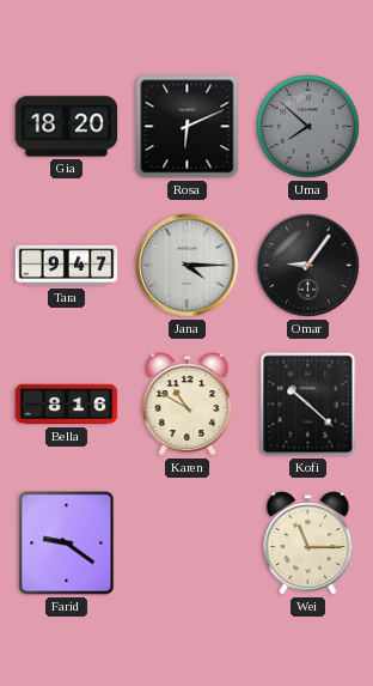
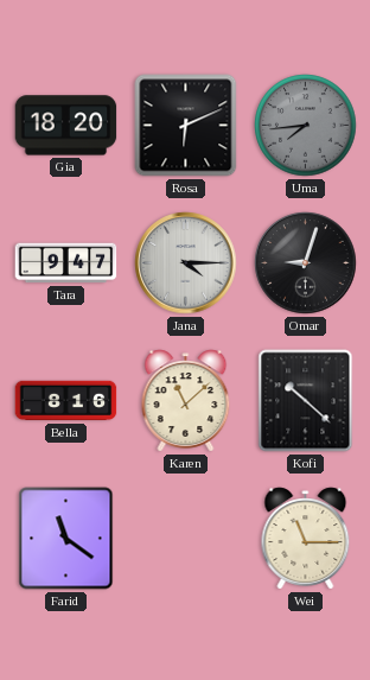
Uma: 7:52 -> 7:44
Omar: 9:06 -> 9:03
Karen: 10:50 -> 11:08
Farid: 9:21 -> 11:21
